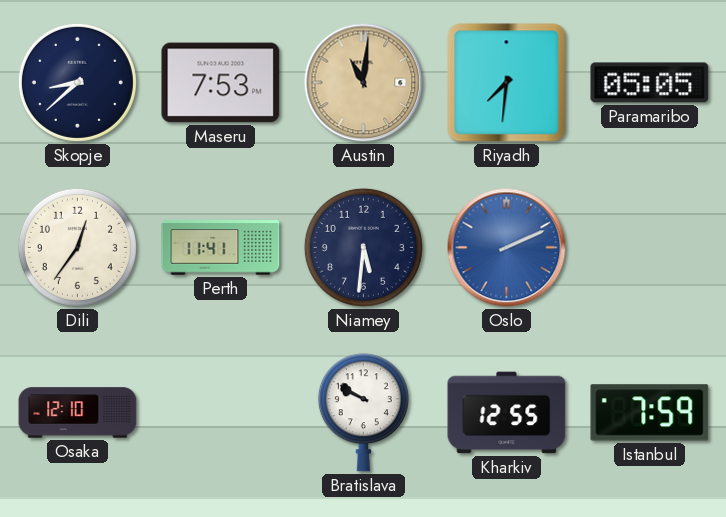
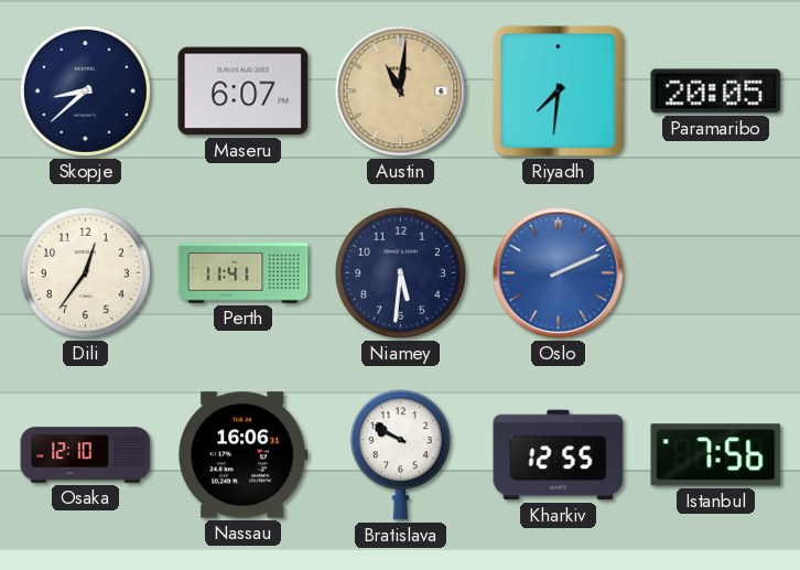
Maseru: 7:53 -> 6:07
Paramaribo: 05:05 -> 20:05
Nassau: none -> 16:06
Istanbul: 7:59 -> 7:56
